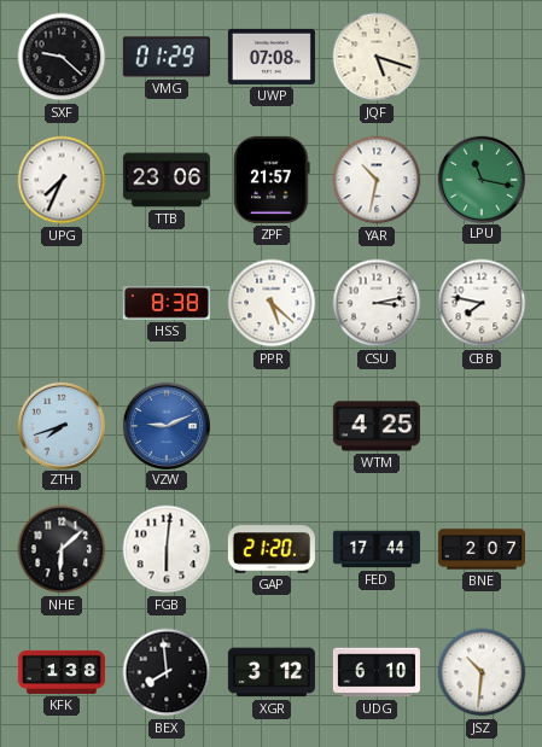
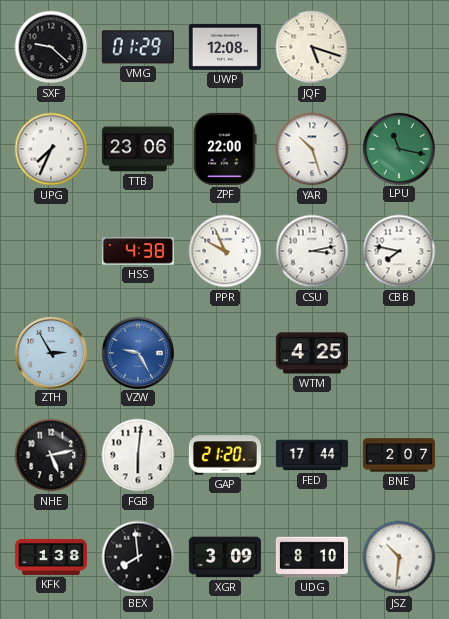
UWP: 07:08 -> 12:08
ZPF: 21:57 -> 22:00
YAR: 10:32 -> 10:27
HSS: 8:38 -> 4:38
PPR: 5:22 -> 9:56
ZTH: 7:42 -> 2:55
VZW: 9:11 -> 9:25
NHE: 6:08 -> 5:13
XGR: 3:12 -> 3:09
UDG: 6:10 -> 8:10
